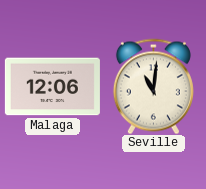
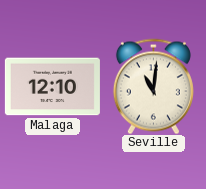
Malaga: 12:06 -> 12:10
